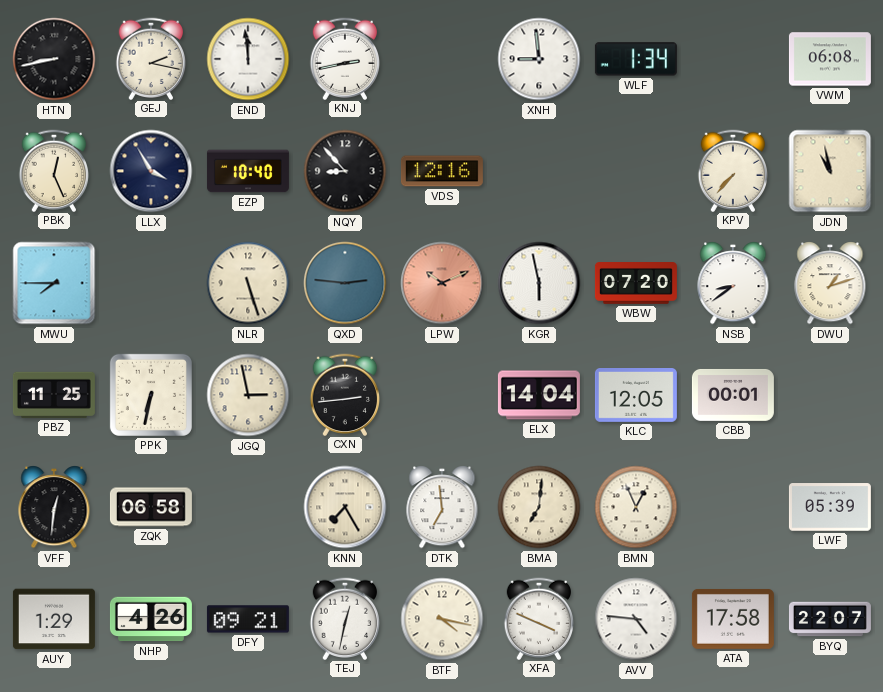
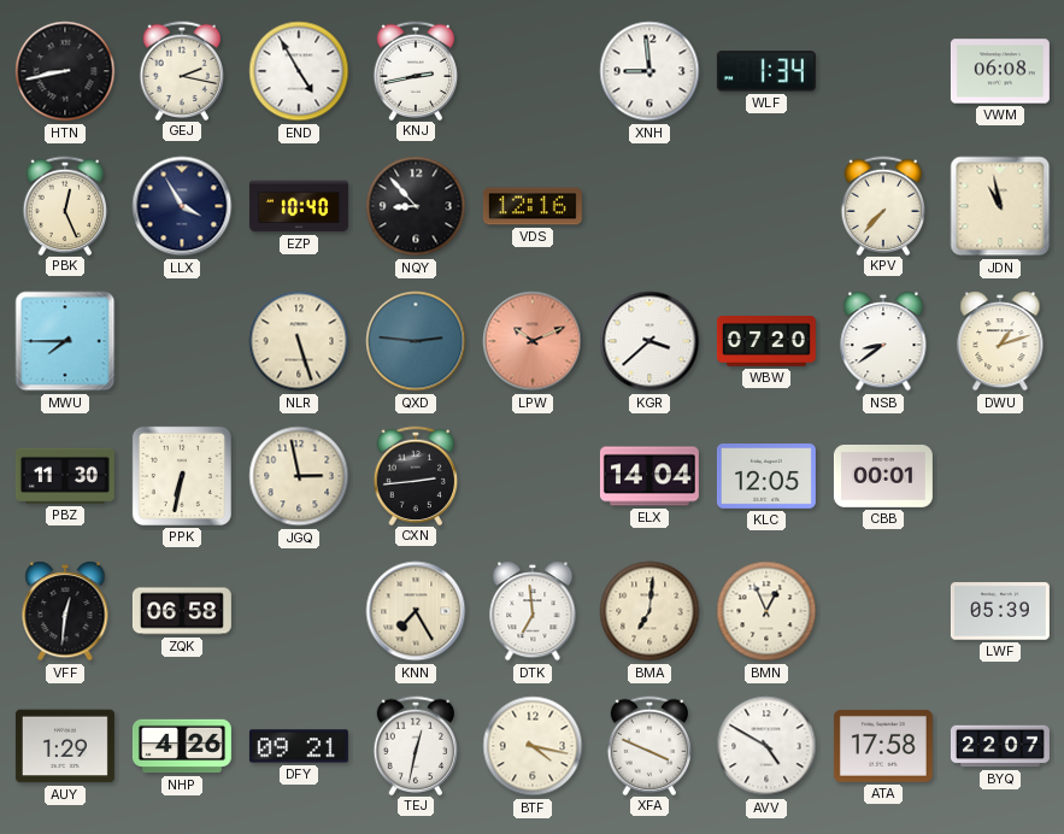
END: 11:59 -> 4:55
KGR: 5:58 -> 3:38
PBZ: 11:25 -> 11:30
AVV: 4:46 -> 4:50
